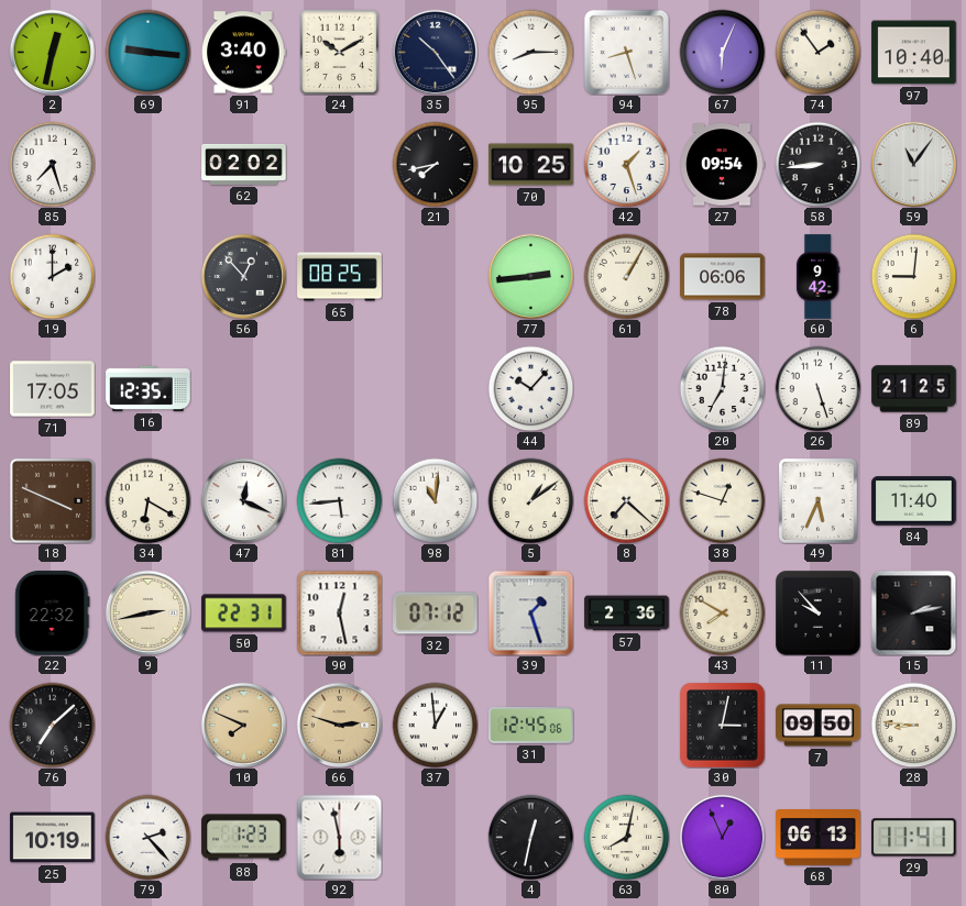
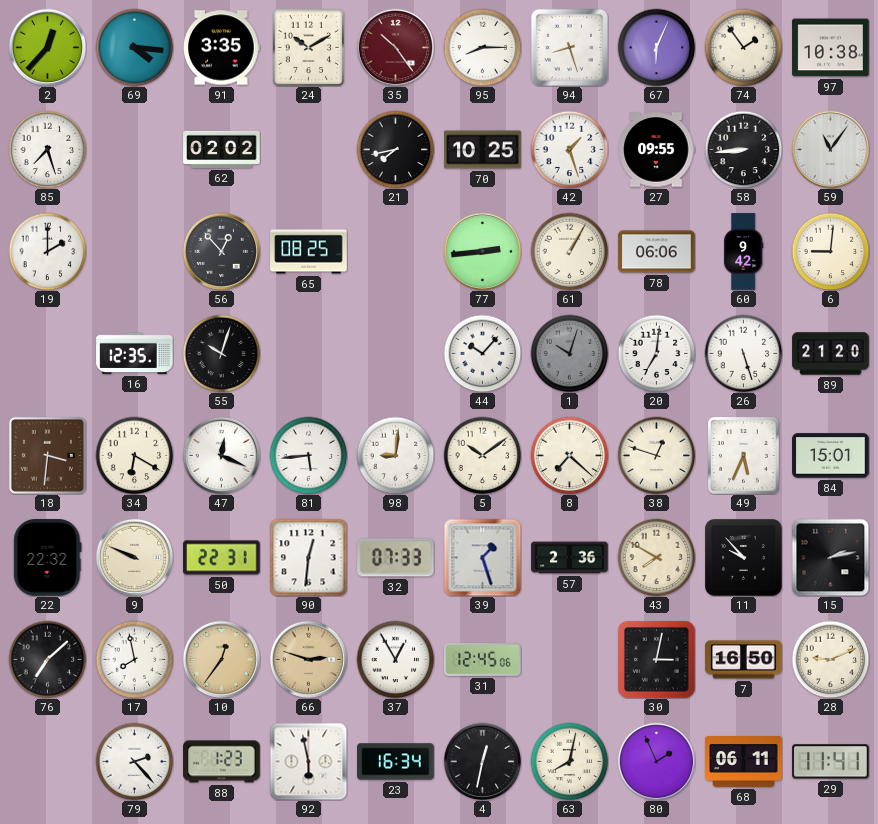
2: 12:32 -> 12:37
69: 9:16 -> 4:16
91: 3:40 -> 3:35
35 dial: navy -> burgundy
97: 10:40 -> 10:38
27: 09:54 -> 09:55
71: 17:05 -> none
55: none -> 10:03
1: none -> 10:03
89: 21:25 -> 21:20
18: 3:49 -> 3:31
98: 11:01 -> 9:01
5: 1:09 -> 10:09
84: 11:40 -> 15:01
9: 2:43 -> 9:49
90: 12:28 -> 12:31
32: 07:12 -> 07:33
17: none -> 7:58
10: 7:49 -> 12:36
37: 12:59 -> 12:55
7: 09:50 -> 16:50
28: 8:46 -> 9:11
25: 10:19 -> none
23: none -> 16:34
80: 12:56 -> 1:56
68: 06:13 -> 06:11
